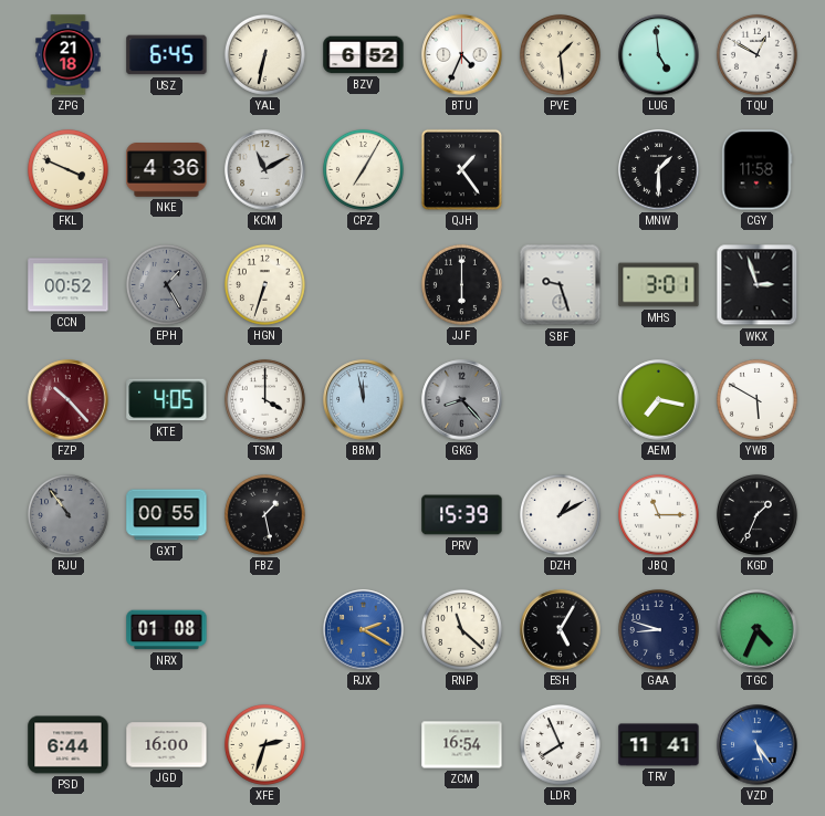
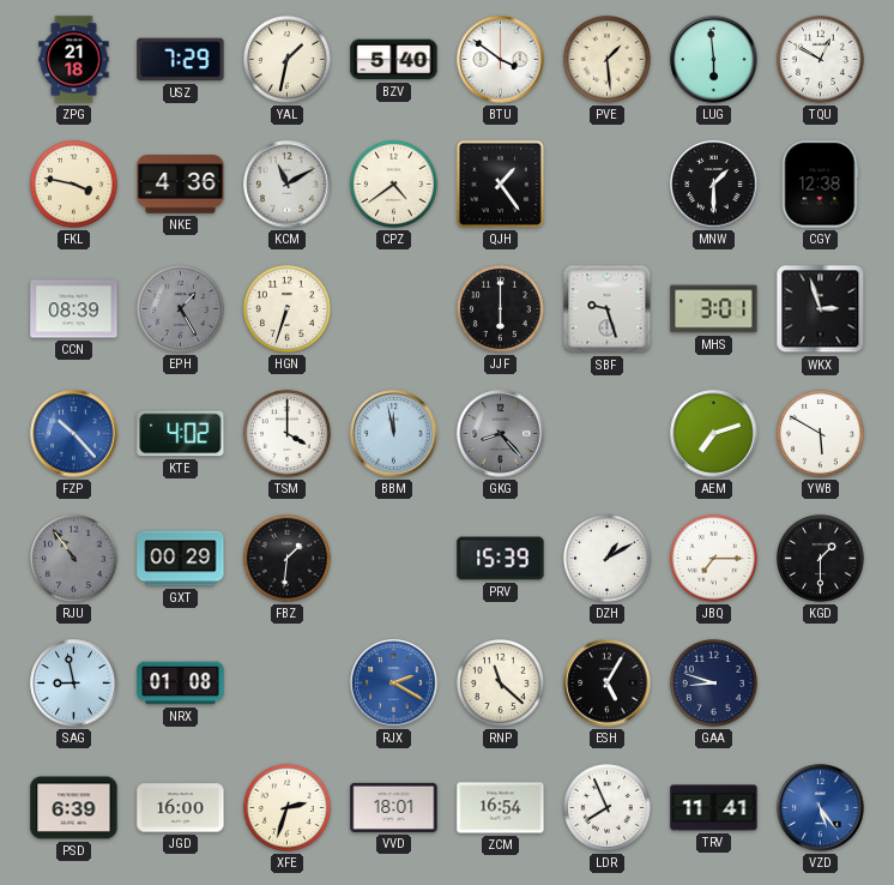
USZ: 6:45 -> 7:29
YAL: 6:32 -> 1:32
BZV: 6:52 -> 5:40
BTU: 4:34 -> 3:51
LUG: 4:59 -> 5:59
FKL: 3:49 -> 3:47
CPZ: 7:05 -> 4:39
CGY: 11:58 -> 12:38
CCN: 00:52 -> 08:39
FZP dial: burgundy -> blue
KTE: 4:05 -> 4:02
AEM: 7:17 -> 7:12
GXT: 00:55 -> 00:29
FBZ: 1:28 -> 1:31
JBQ: 11:15 -> 7:15
KGD: 1:34 -> 1:30
SAG: none -> 8:58
TGC: 4:34 -> none
PSD: 6:44 -> 6:39
VVD: none -> 18:01
